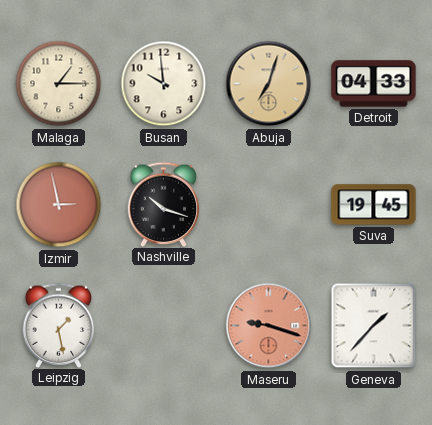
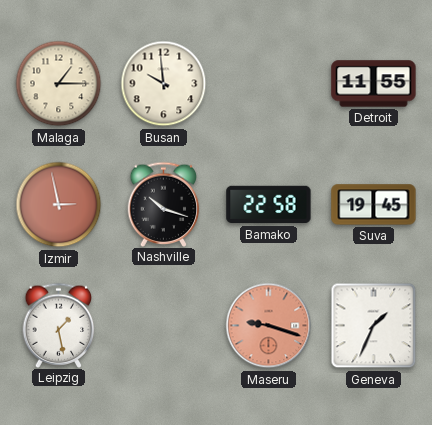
Abuja: 7:03 -> none
Detroit: 04:33 -> 11:55
Bamako: none -> 22:58
Geneva: 1:37 -> 1:34
